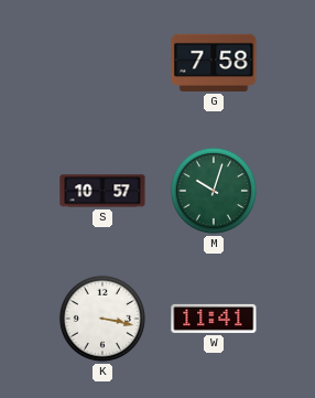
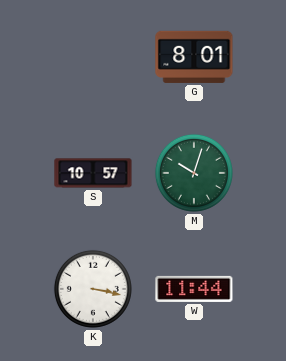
G: 7:58 -> 8:01
W: 11:41 -> 11:44
